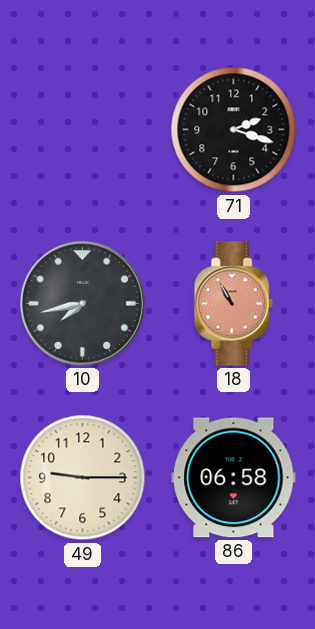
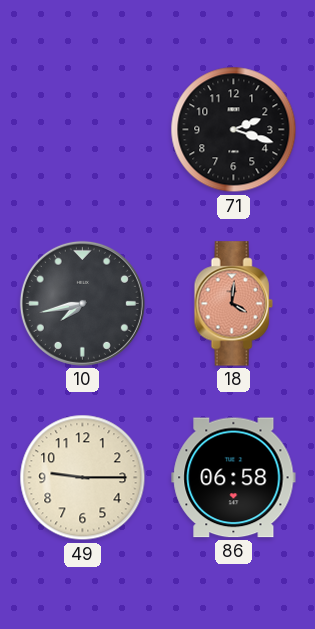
18: 10:55 -> 4:01
